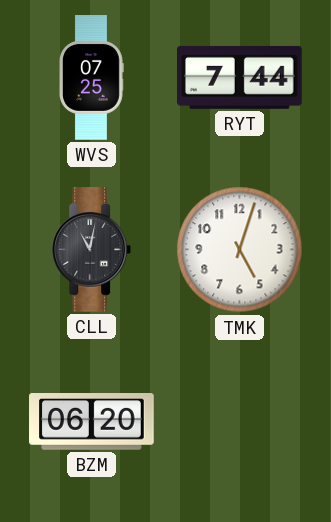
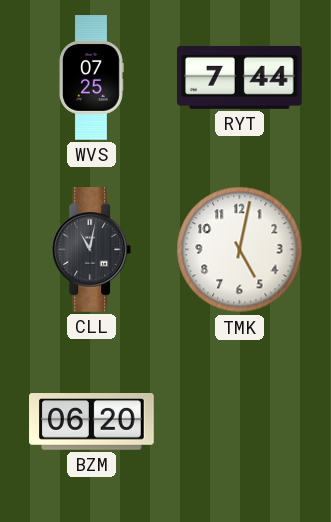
TMK: 5:03 -> 5:02
